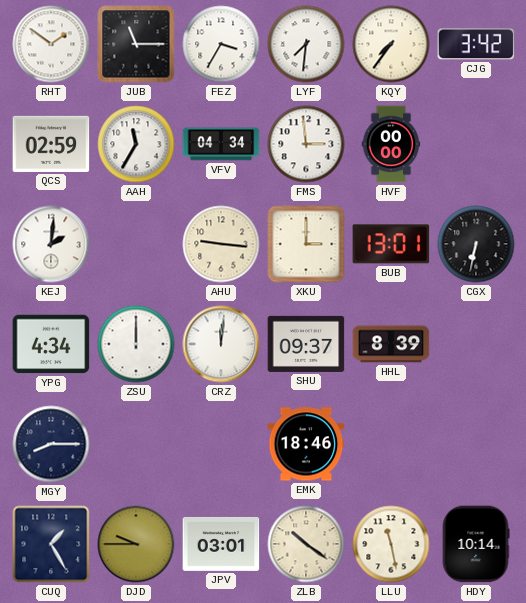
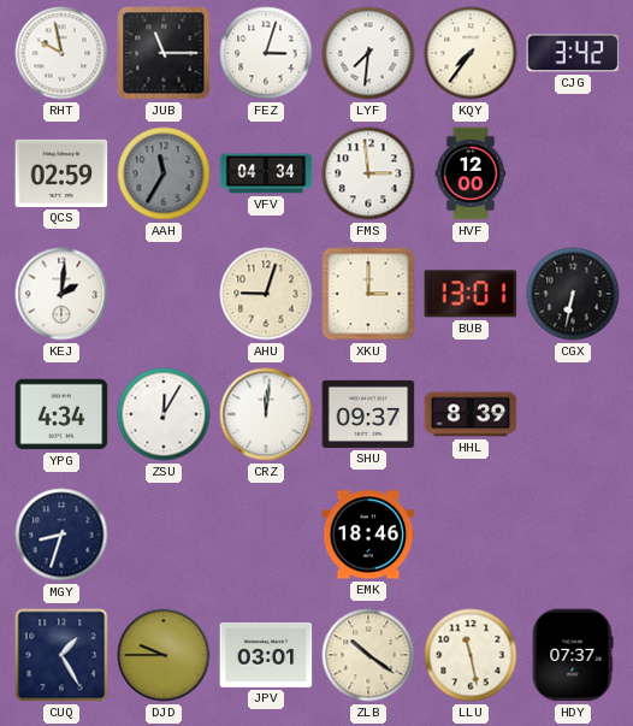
RHT: 1:51 -> 9:58
FEZ: 3:35 -> 3:03
AAH dial: white -> grey
HVF: 00:00 -> 12:00
AHU: 9:16 -> 9:03
ZSU: 12:00 -> 12:05
MGY: 8:15 -> 8:33
HDY: 10:14 -> 07:37
